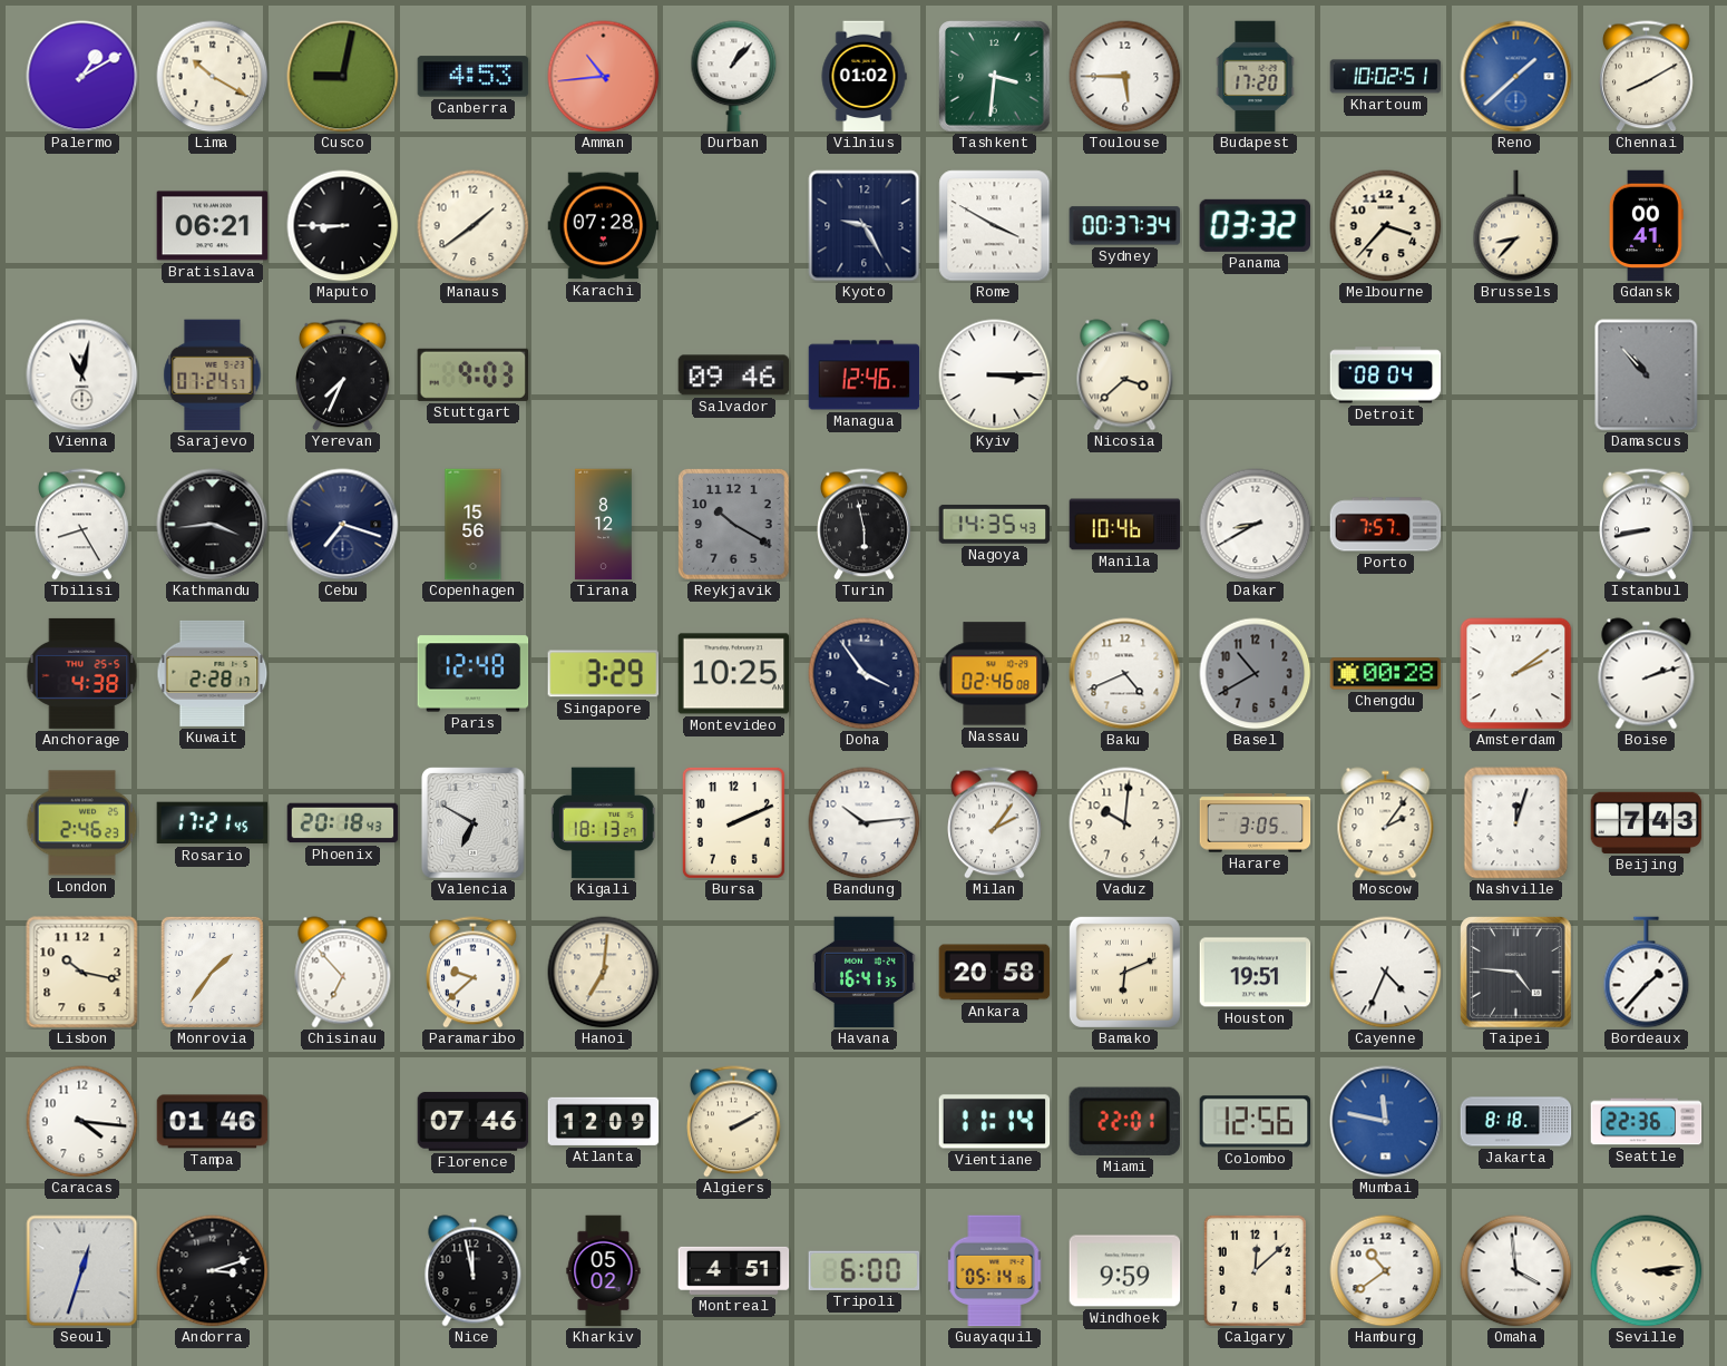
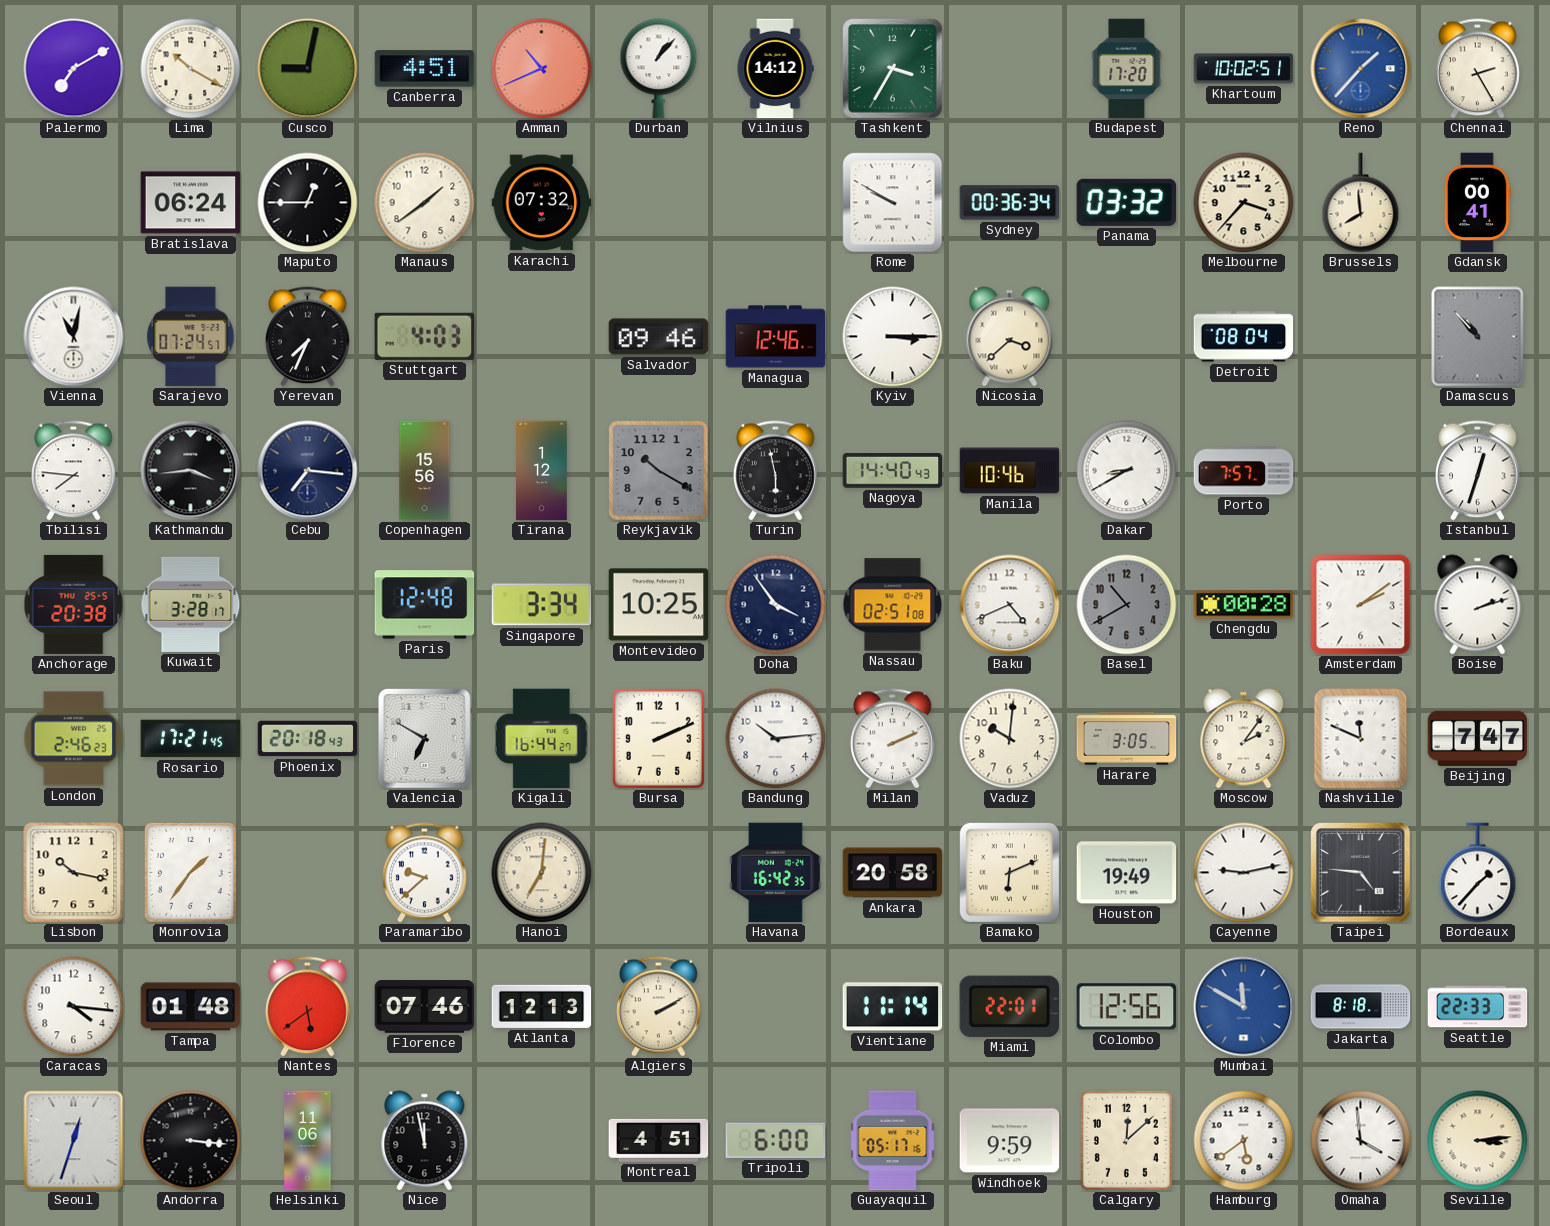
Palermo: 1:10 -> 7:10
Canberra: 4:53 -> 4:51
Amman: 10:44 -> 10:41
Vilnius: 01:02 -> 14:12
Tashkent: 3:31 -> 3:35
Toulouse: 5:45 -> none
Reno: 1:38 -> 1:37
Chennai: 8:10 -> 2:25
Bratislava: 06:21 -> 06:24
Maputo: 8:45 -> 12:45
Karachi: 07:28 -> 07:32
Kyoto: 9:25 -> none
Rome: 3:50 -> 9:50
Sydney: 00:37 -> 00:36
Brussels: 8:37 -> 7:59
Stuttgart: 9:03 -> 4:03
Tbilisi: 8:25 -> 7:46
Cebu: 7:18 -> 7:16
Tirana: 8:12 -> 1:12
Nagoya: 14:35 -> 14:40
Istanbul: 8:43 -> 12:33
Anchorage: 4:38 -> 20:38
Kuwait: 2:28 -> 3:28
Singapore: 3:29 -> 3:34
Nassau: 02:46 -> 02:51
Kigali: 18:13 -> 16:44
Milan: 2:06 -> 2:11
Nashville: 12:03 -> 11:49
Beijing: 7:43 -> 7:47
Chisinau: 6:53 -> none
Havana: 16:41 -> 16:42
Houston: 19:51 -> 19:49
Cayenne: 4:34 -> 9:13
Tampa: 01:46 -> 01:48
Nantes: none -> 5:39
Atlanta: 12:09 -> 12:13
Mumbai: 11:47 -> 11:50
Seattle: 22:36 -> 22:33
Andorra: 3:12 -> 3:16
Helsinki: none -> 11:06
Kharkiv: 05:02 -> none
Guayaquil: 05:14 -> 05:17
Hamburg: 10:39 -> 5:39
